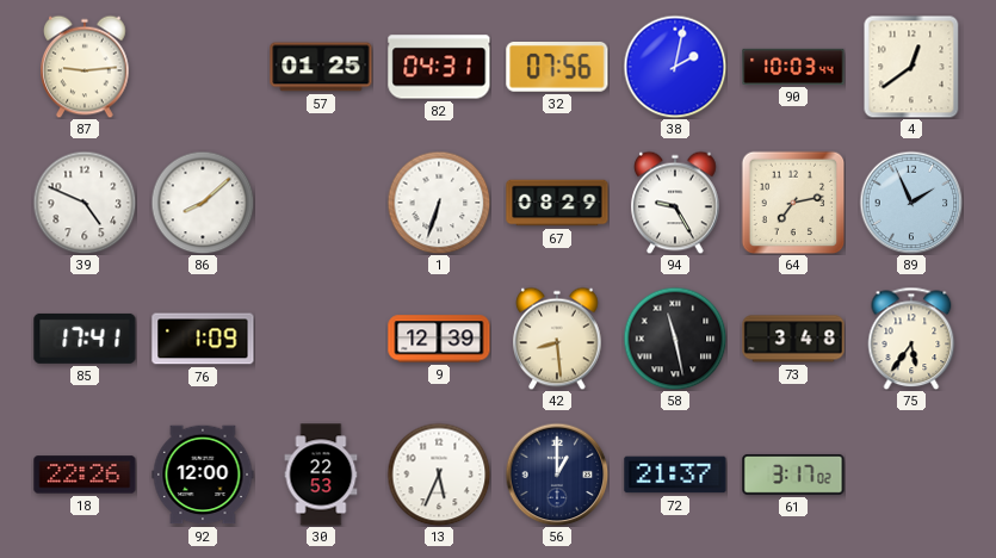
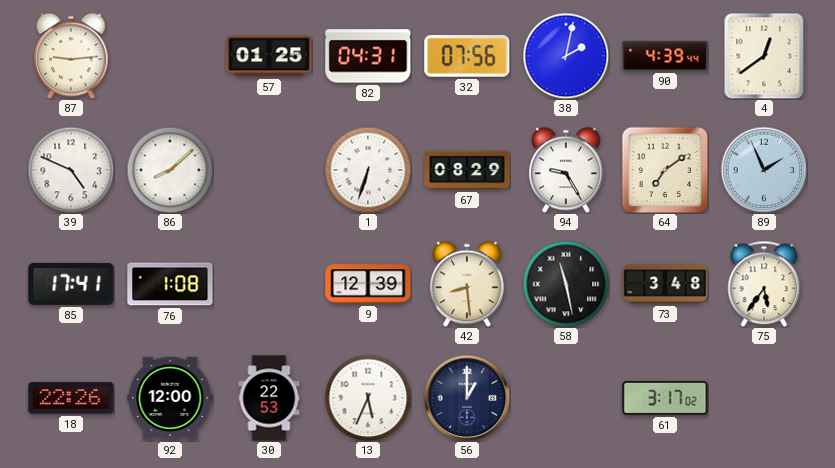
90: 10:03 -> 4:39
64: 7:13 -> 7:09
76: 1:09 -> 1:08
72: 21:37 -> none
